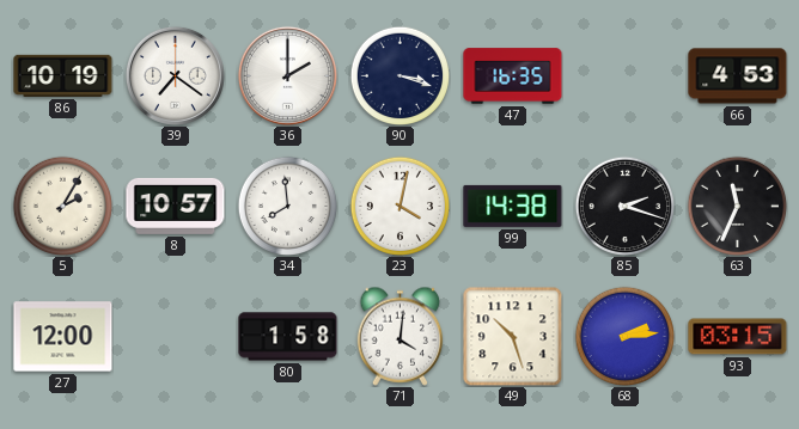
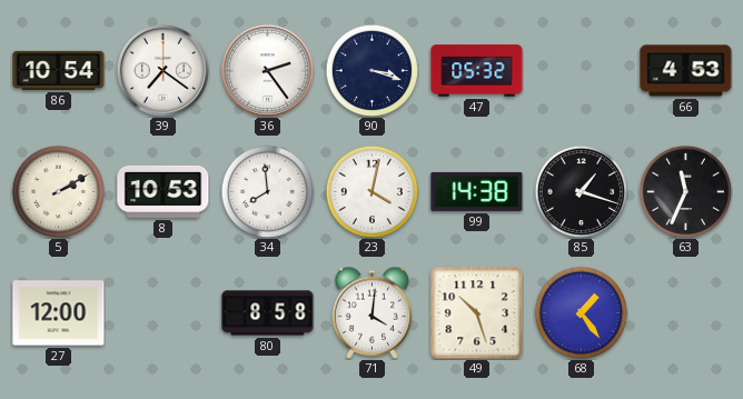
86: 10:19 -> 10:54
36: 2:00 -> 2:24
47: 16:35 -> 05:32
5: 2:05 -> 2:10
8: 10:57 -> 10:53
85: 2:18 -> 1:18
80: 1:58 -> 8:58
68: 2:14 -> 1:24
93: 03:15 -> none
